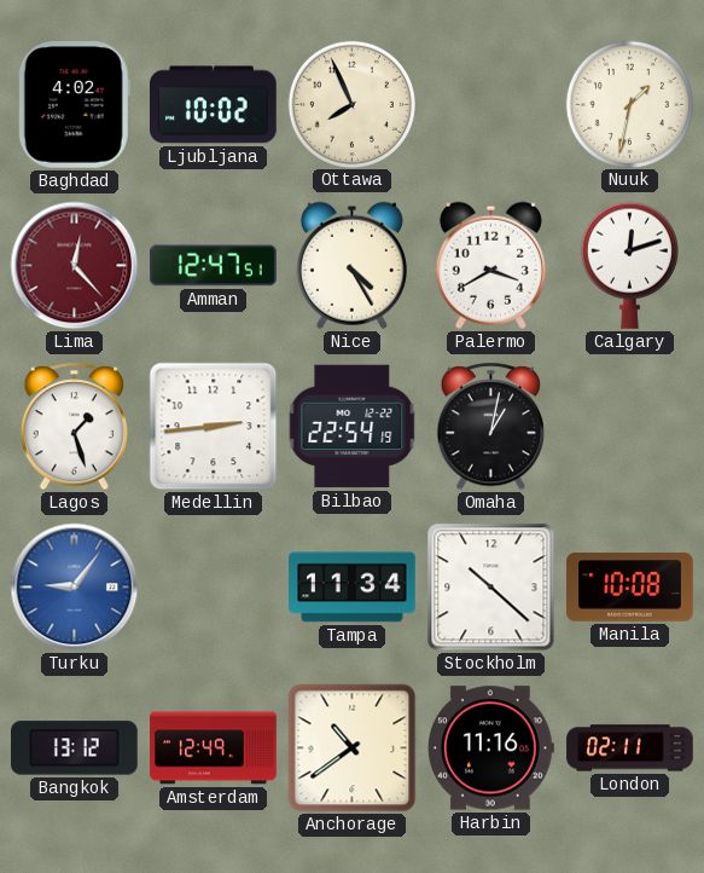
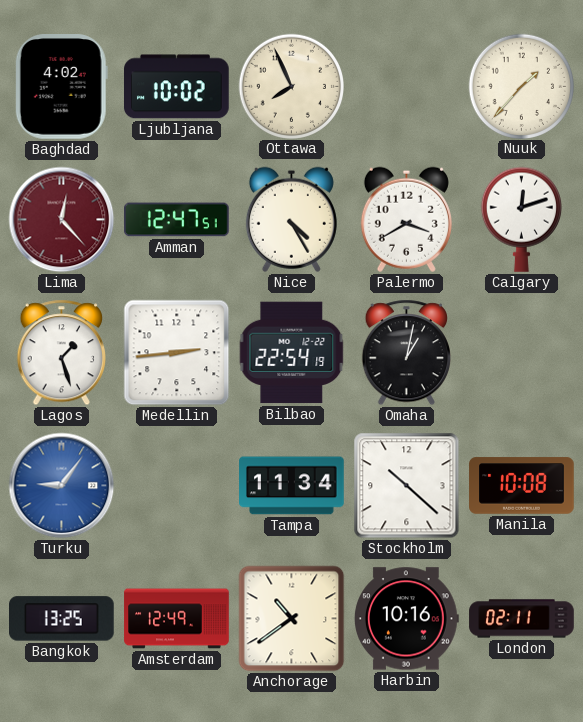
Nuuk: 1:32 -> 1:37
Bangkok: 13:12 -> 13:25
Harbin: 11:16 -> 10:16
